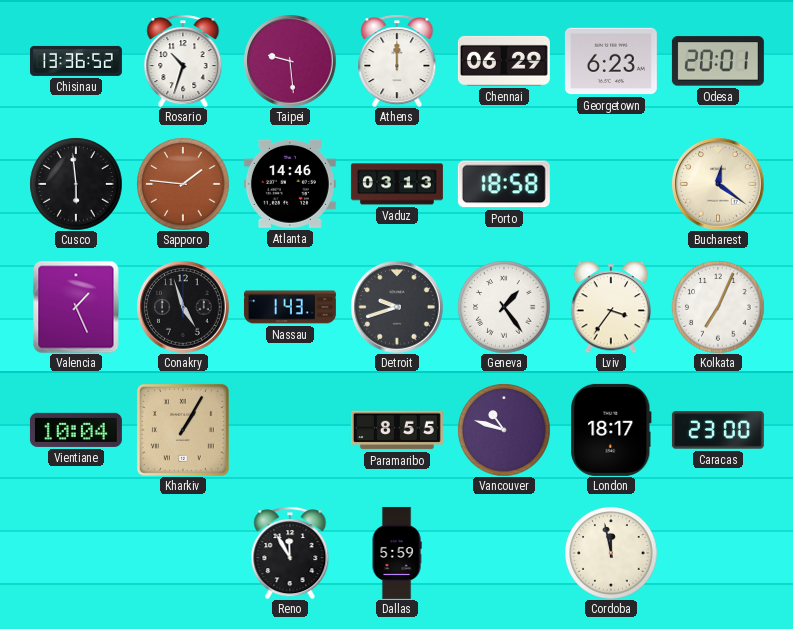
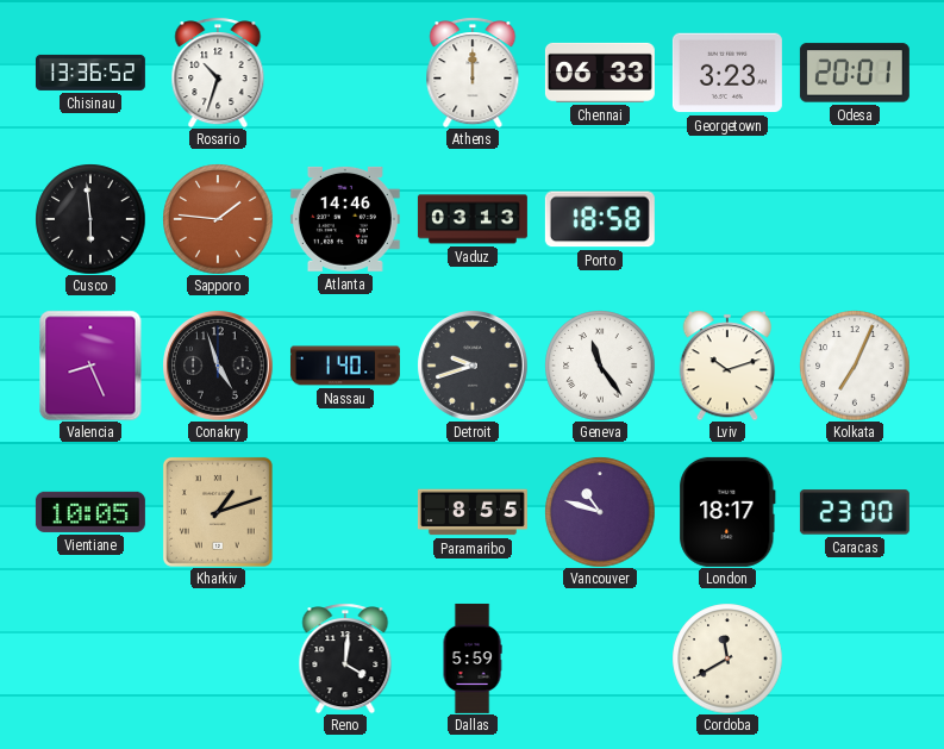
Taipei: 9:29 -> none
Chennai: 06:29 -> 06:33
Georgetown: 6:23 -> 3:23
Bucharest: 12:21 -> none
Valencia: 1:26 -> 8:26
Nassau: 1:43 -> 1:40
Geneva: 1:24 -> 11:24
Lviv: 3:36 -> 10:12
Vientiane: 10:04 -> 10:05
Kharkiv: 1:05 -> 1:12
Reno: 11:55 -> 4:01
Cordoba: 11:58 -> 11:40
